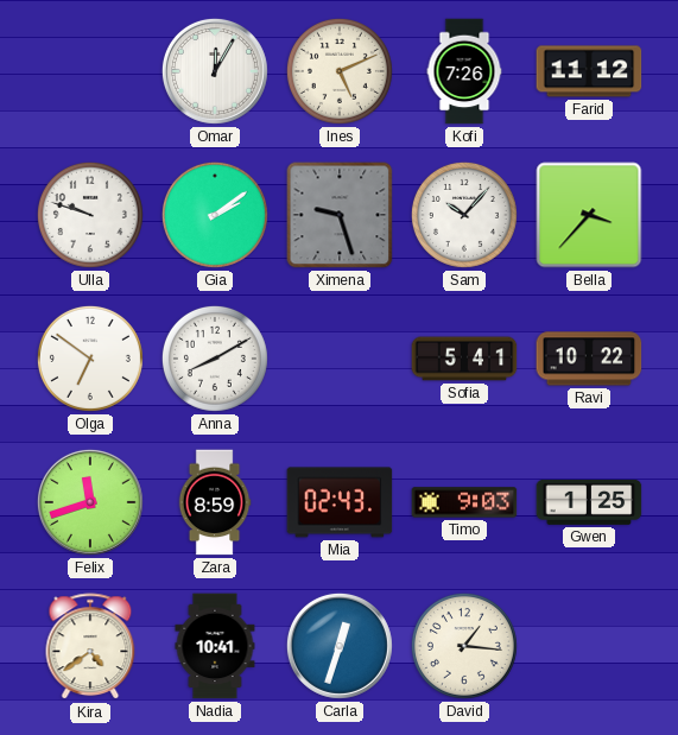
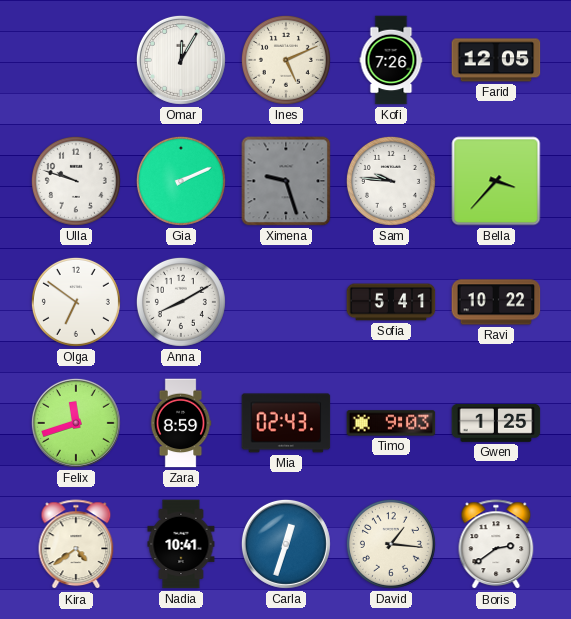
Farid: 11:12 -> 12:05
Gia: 2:09 -> 2:11
Sam: 10:07 -> 9:46
Boris: none -> 2:39
